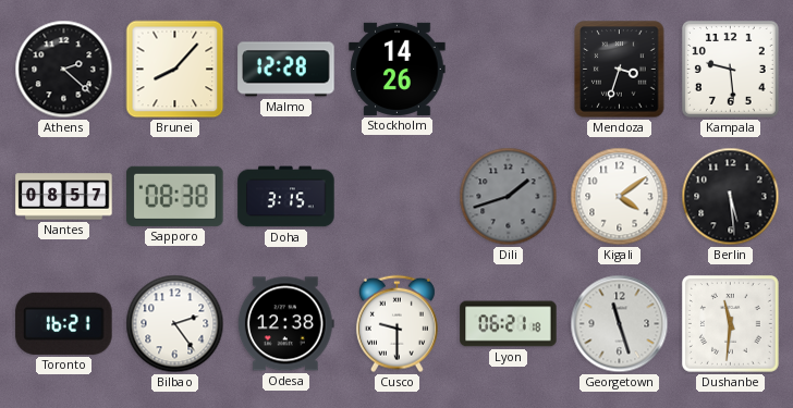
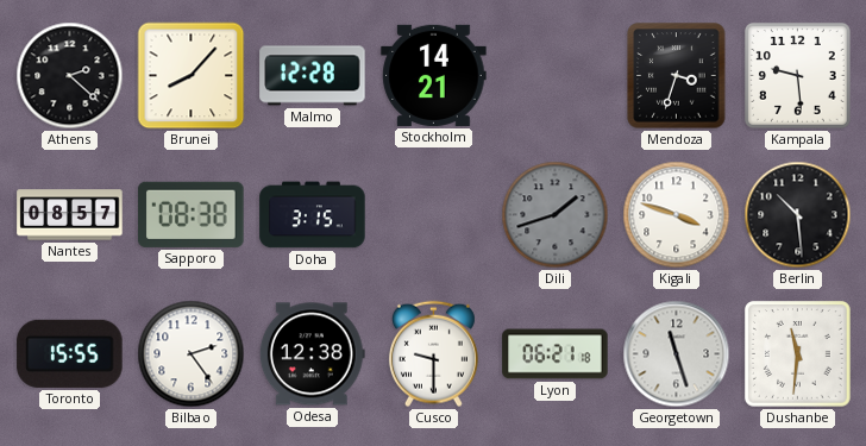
Stockholm: 14:26 -> 14:21
Kigali: 4:09 -> 3:48
Berlin: 5:29 -> 10:29
Toronto: 16:21 -> 15:55
